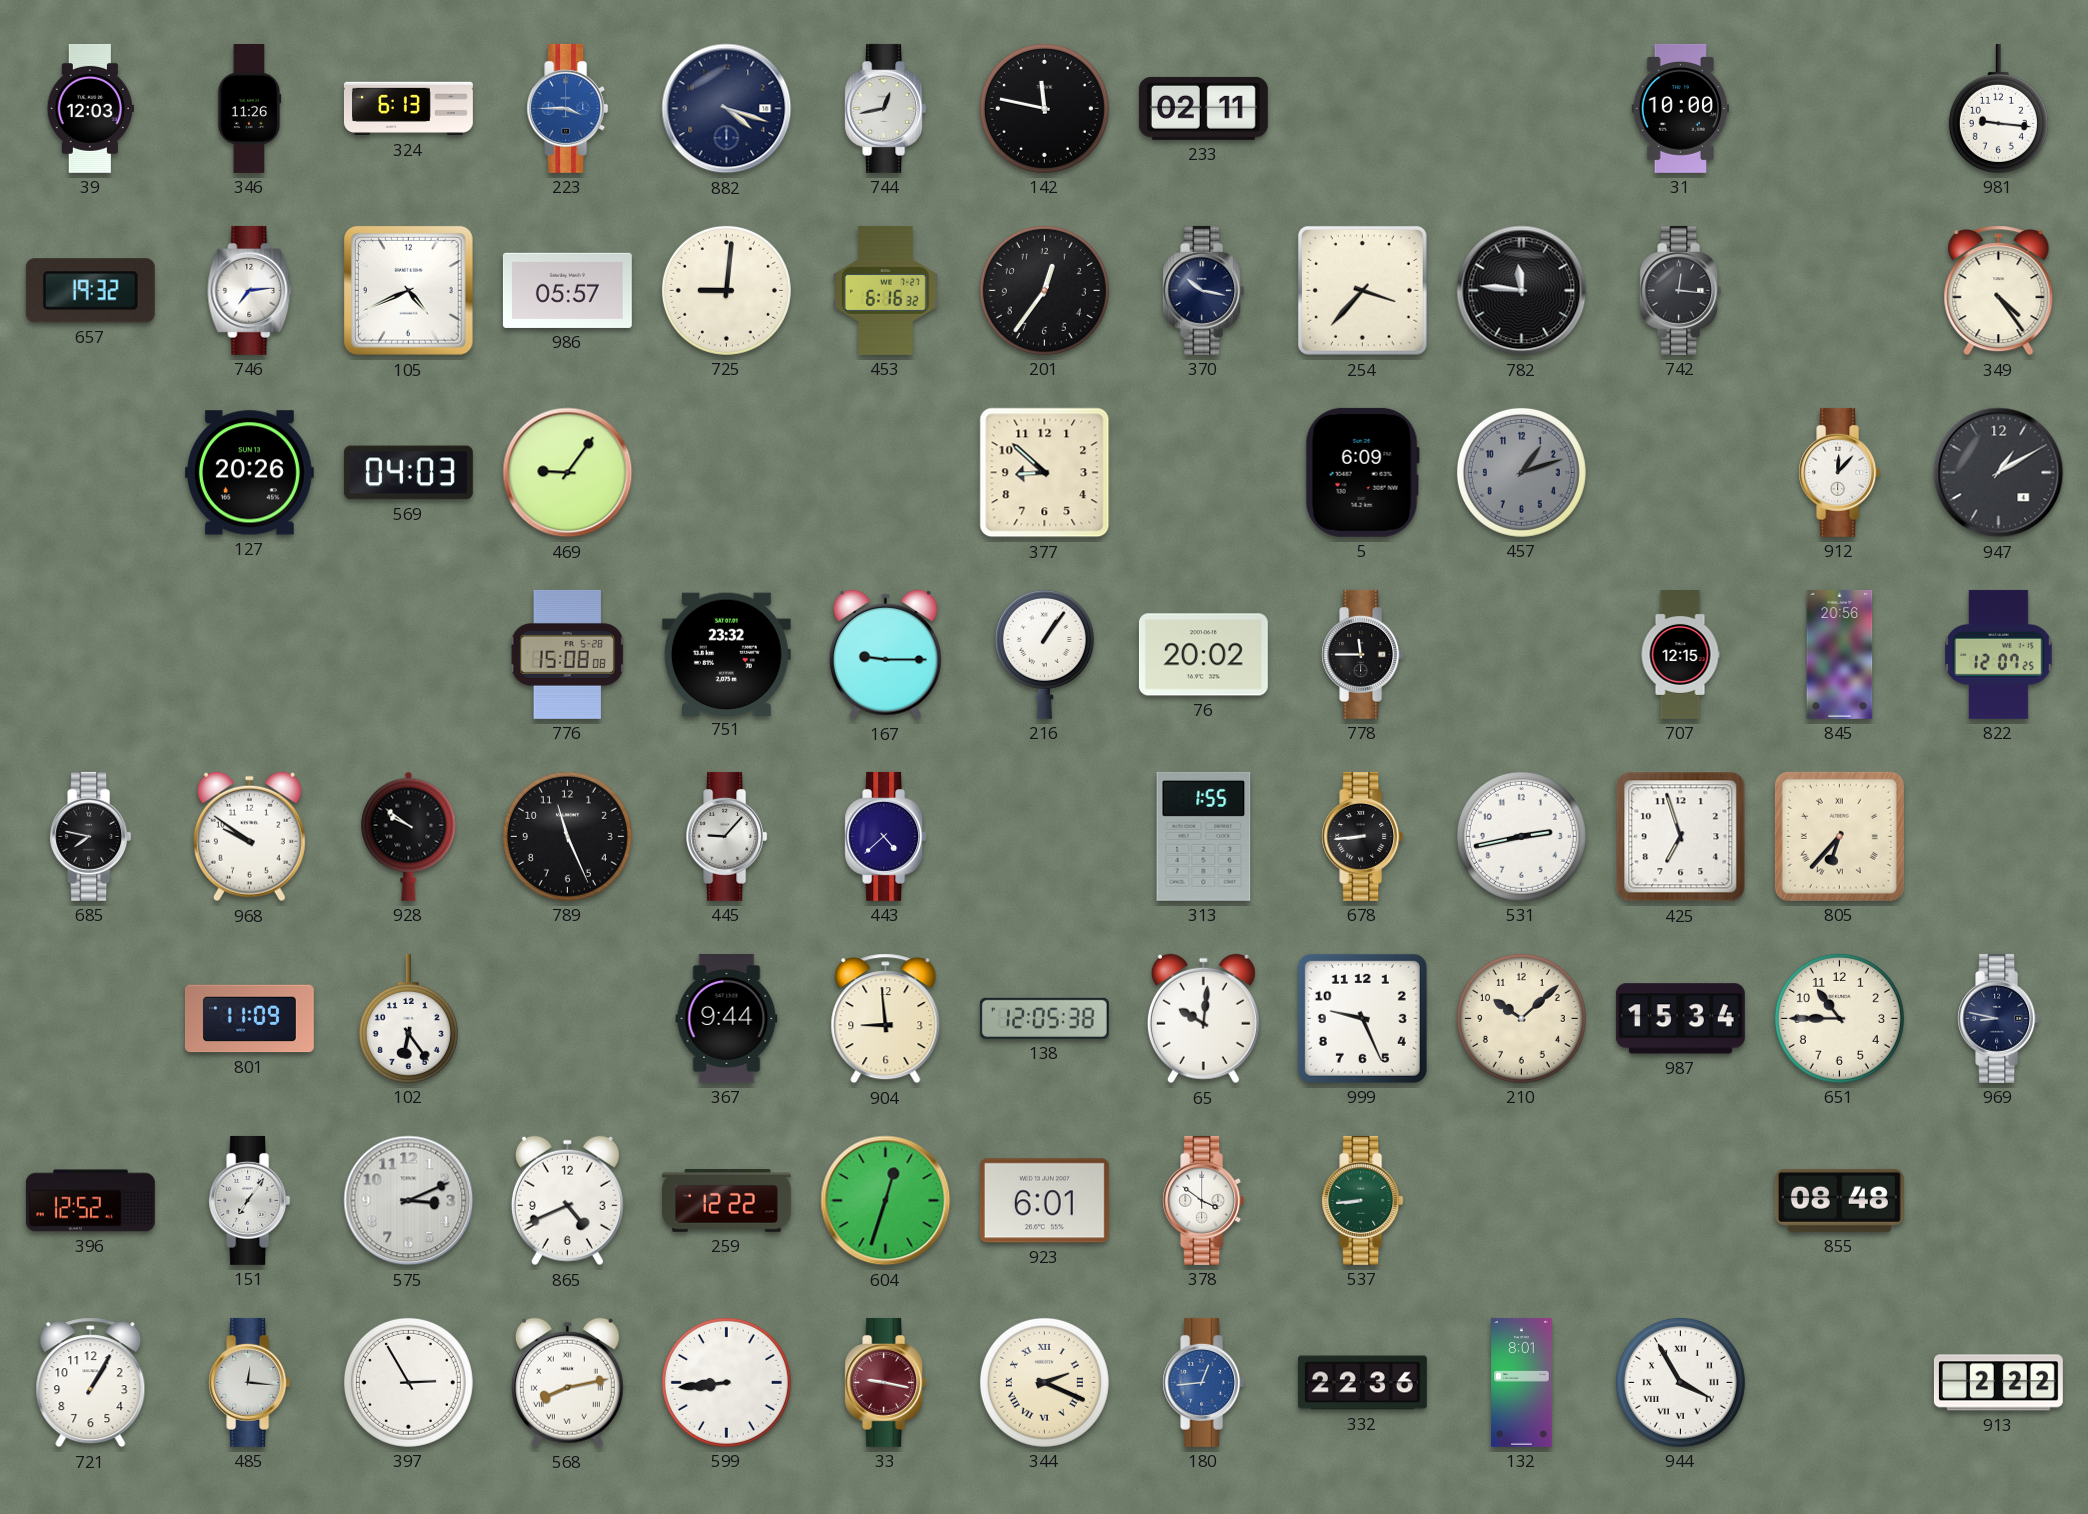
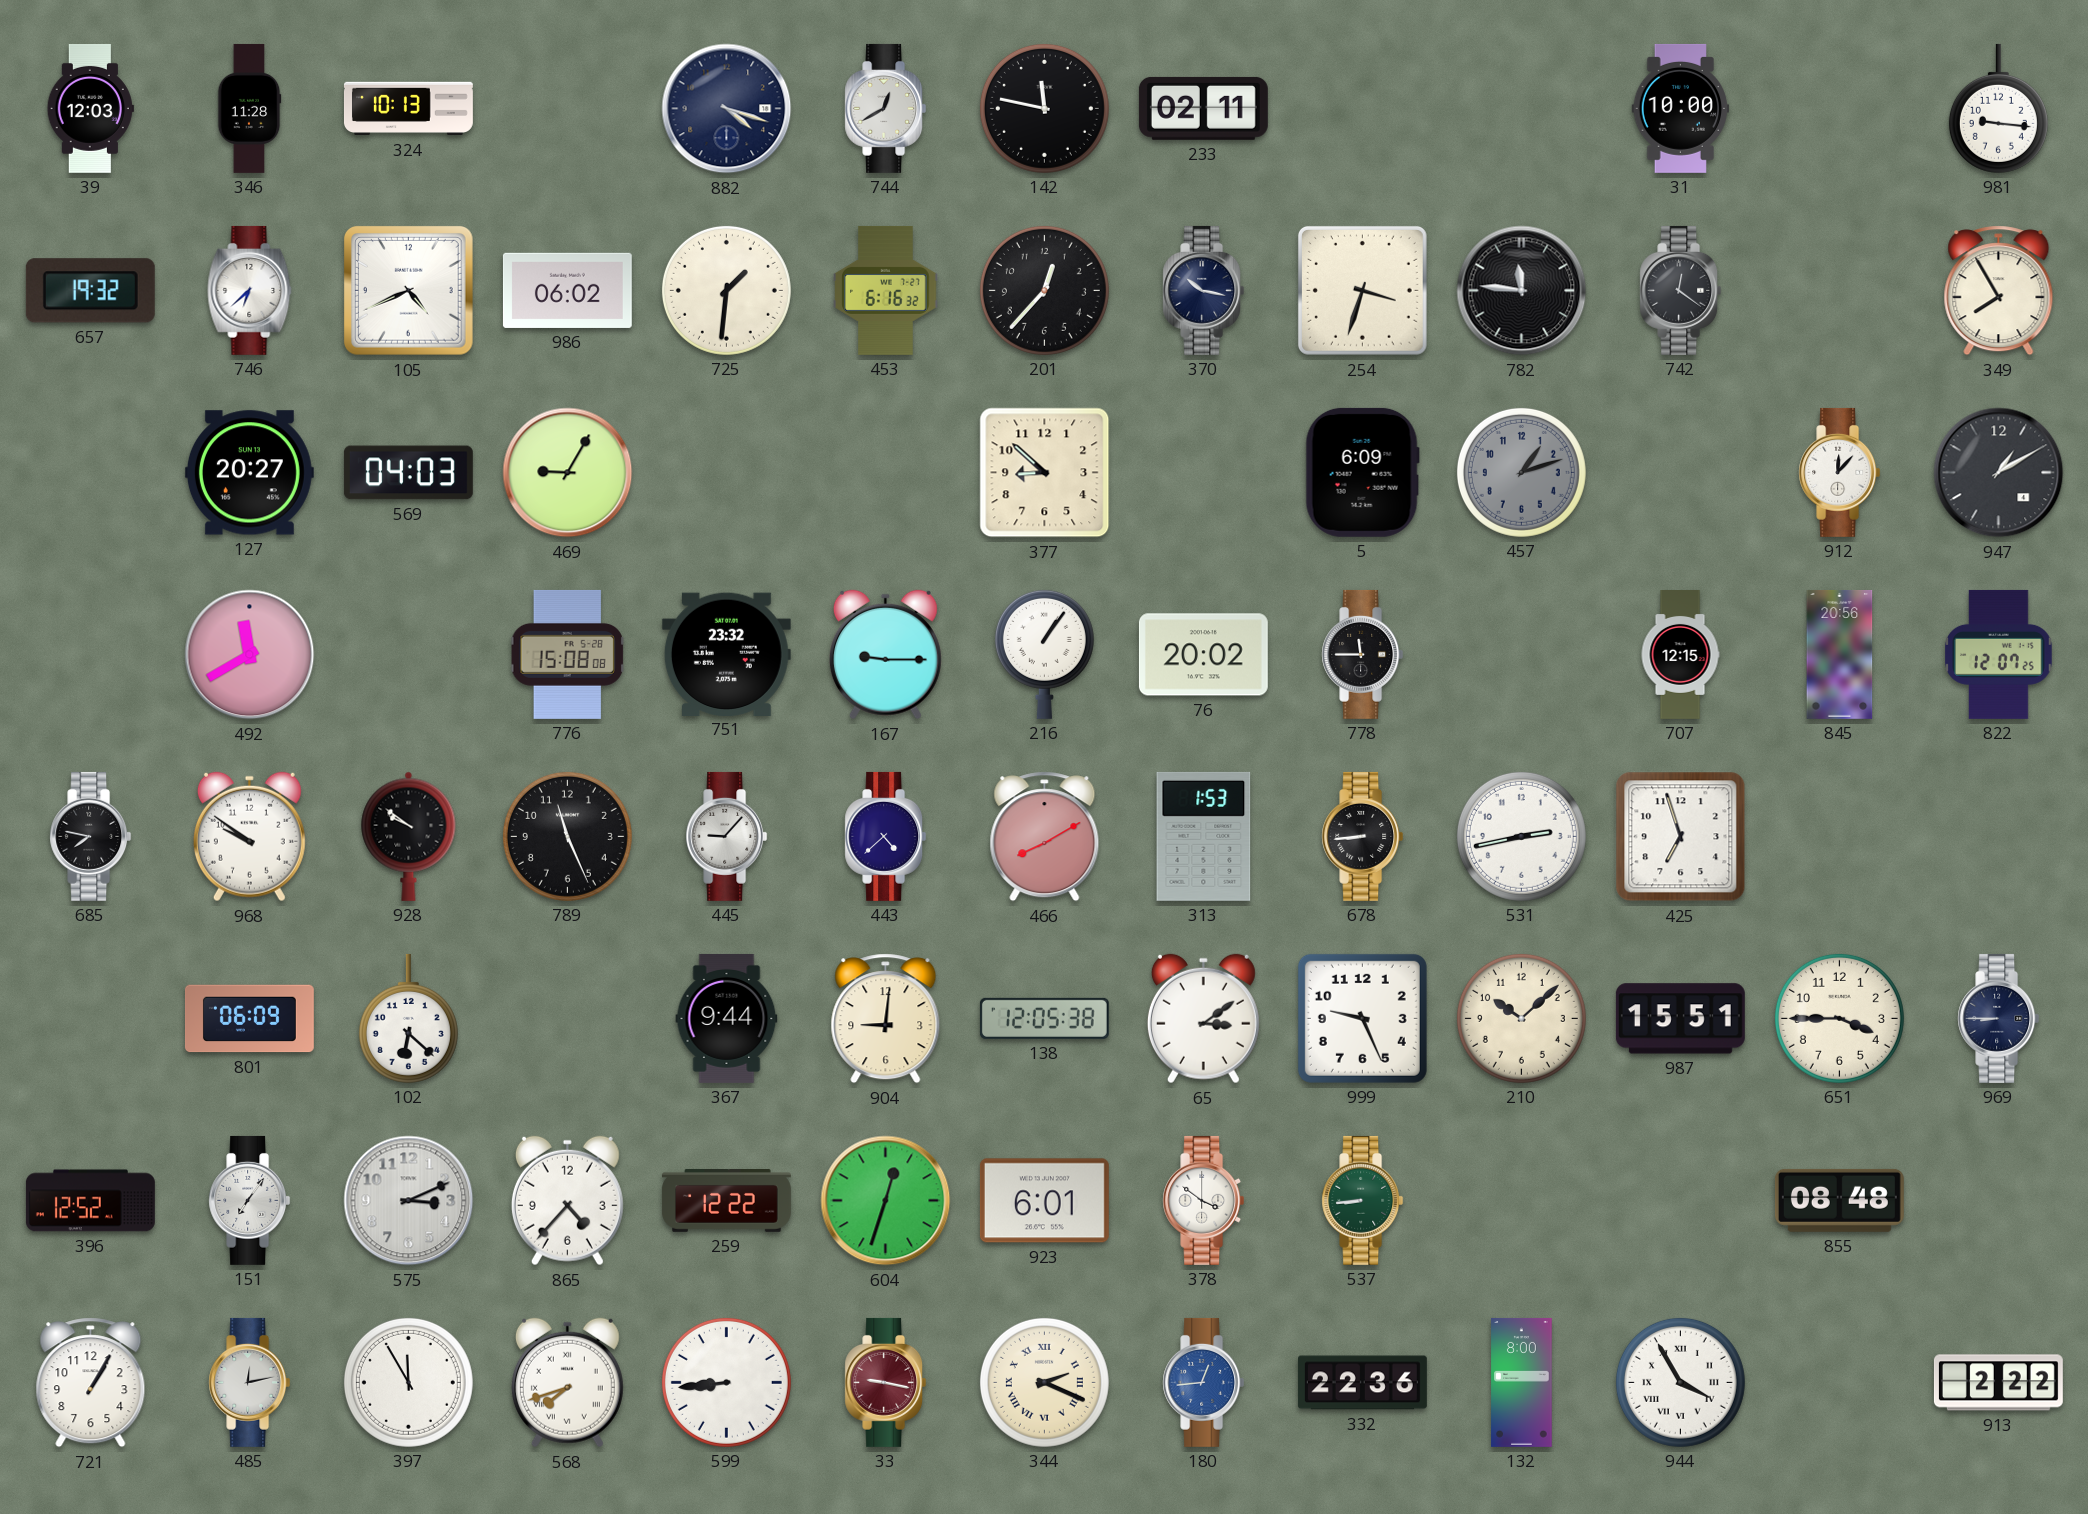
346: 11:26 -> 11:28
324: 6:13 -> 10:13
223: 3:45 -> none
744: 12:43 -> 12:40
746: 7:14 -> 6:38
986: 05:57 -> 06:02
725: 9:01 -> 1:31
201: 12:36 -> 12:37
254: 3:37 -> 3:33
742: 12:16 -> 12:21
349: 4:24 -> 7:55
127: 20:26 -> 20:27
469: 9:06 -> 9:05
492: none -> 11:40
466: none -> 8:10
313: 1:55 -> 1:53
805: 6:37 -> none
801: 11:09 -> 06:09
102: 6:24 -> 6:22
904: 8:59 -> 9:01
65: 10:01 -> 3:09
987: 15:34 -> 15:51
651: 10:45 -> 3:45
969: 8:47 -> 8:45
865: 4:41 -> 4:37
485: 12:16 -> 12:13
397: 2:55 -> 11:55
568: 8:13 -> 7:42
132: 8:01 -> 8:00
